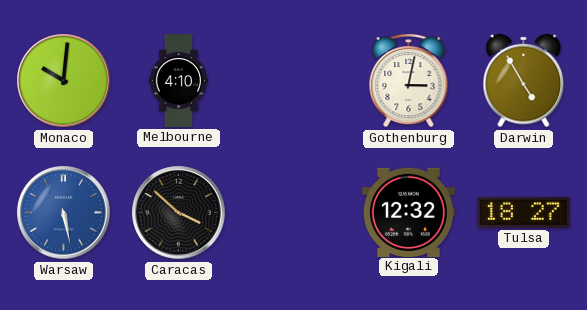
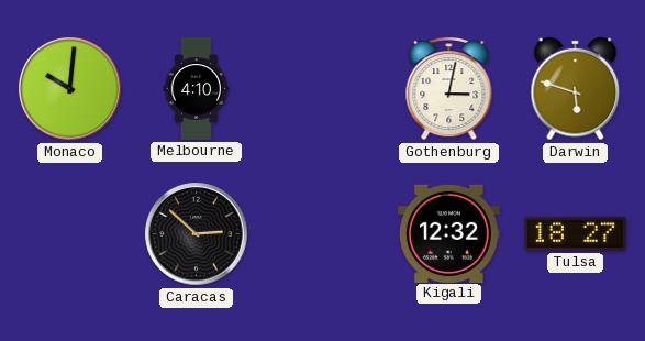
Darwin: 4:55 -> 5:48
Warsaw: 5:28 -> none
Caracas: 3:52 -> 2:52
